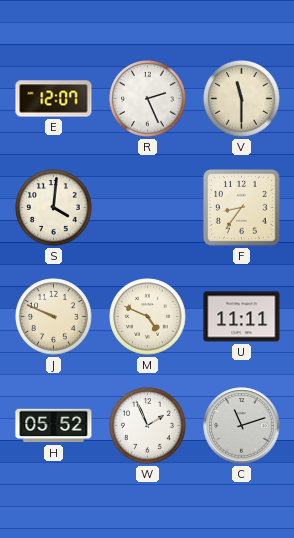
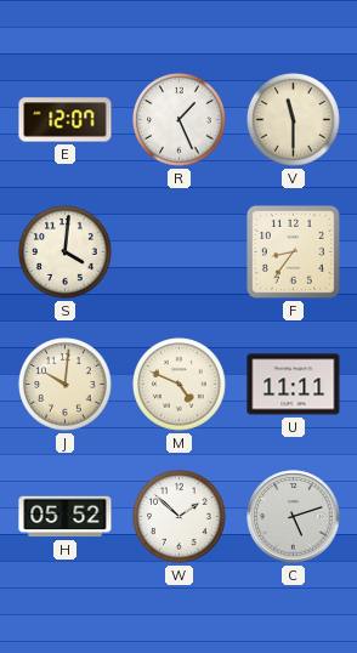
R: 2:26 -> 1:26
J: 9:49 -> 10:01
W: 1:56 -> 1:52
C: 11:12 -> 5:12
